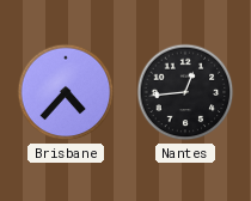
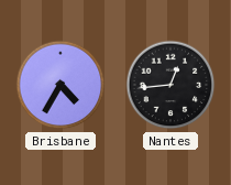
Brisbane: 4:37 -> 4:35
